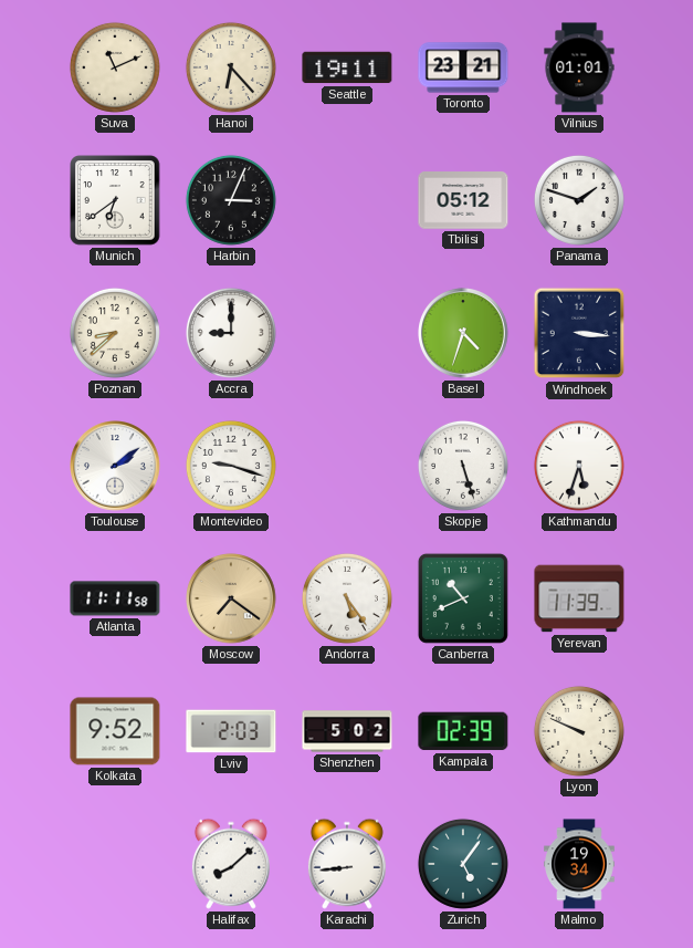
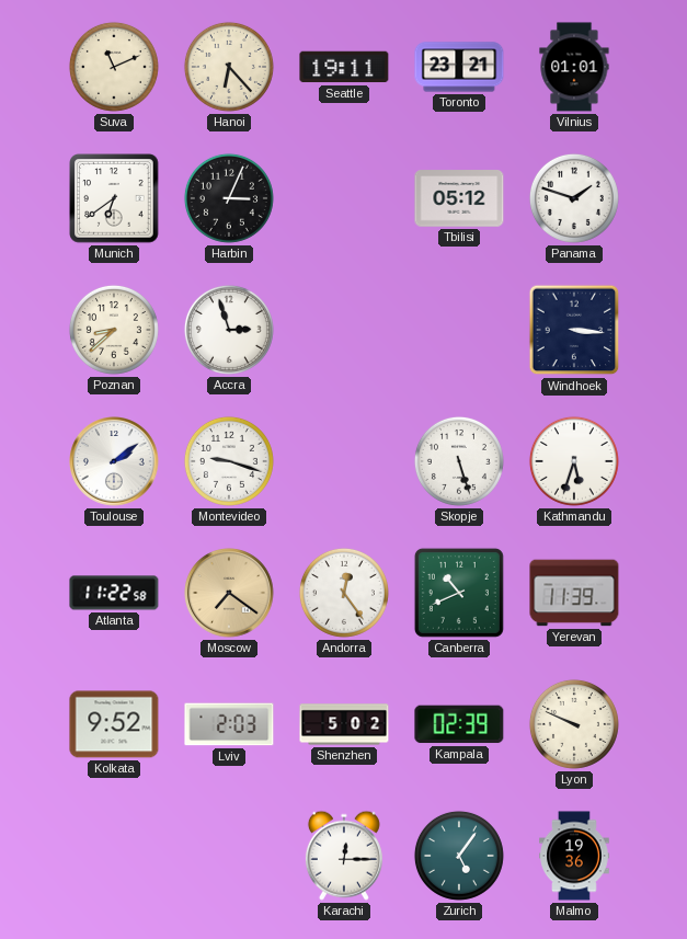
Accra: 9:00 -> 2:57
Basel: 4:33 -> none
Atlanta: 11:11 -> 11:22
Andorra: 5:24 -> 12:24
Halifax: 8:08 -> none
Karachi: 8:44 -> 12:15
Malmo: 19:34 -> 19:36
